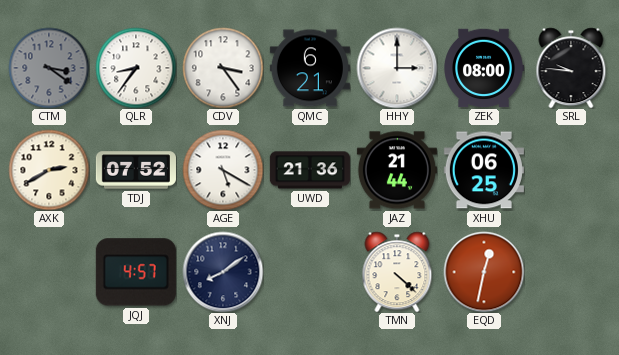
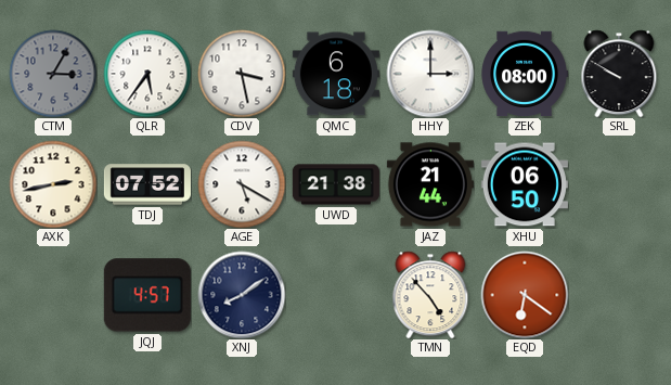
CTM: 3:21 -> 3:05
QLR: 8:36 -> 5:36
CDV: 3:24 -> 3:28
QMC: 6:21 -> 6:18
SRL: 9:46 -> 9:50
AXK: 2:40 -> 2:43
UWD: 21:36 -> 21:38
XHU: 06:25 -> 06:50
TMN: 4:22 -> 4:53
EQD: 12:32 -> 6:21
